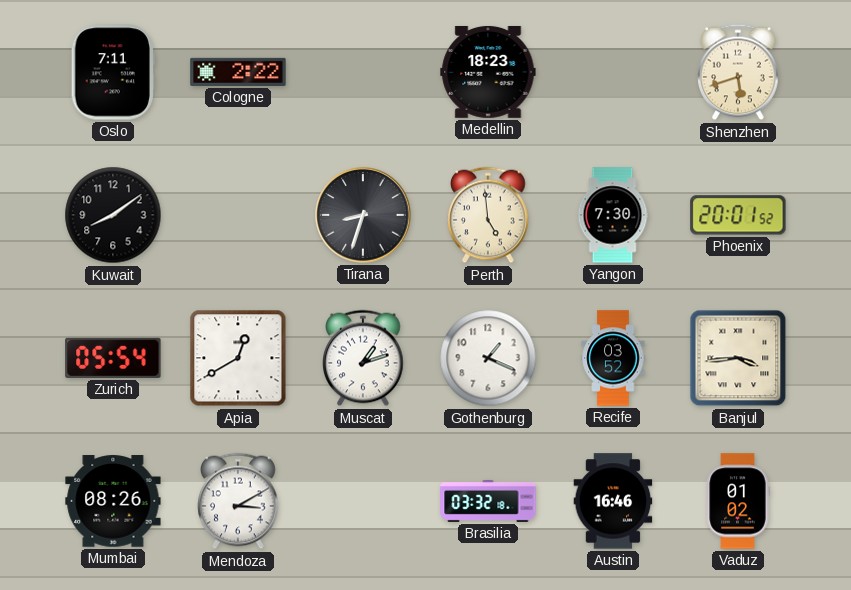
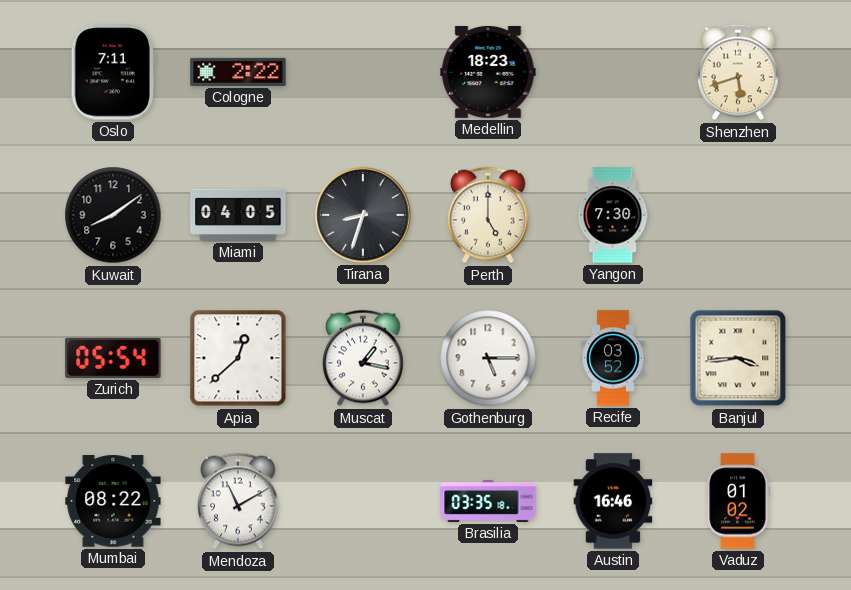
Miami: none -> 04:05
Perth: 4:59 -> 5:00
Phoenix: 20:01 -> none
Apia: 12:40 -> 12:38
Muscat: 1:12 -> 1:17
Gothenburg: 1:19 -> 5:15
Mumbai: 08:26 -> 08:22
Mendoza: 3:10 -> 11:10
Brasilia: 03:32 -> 03:35
